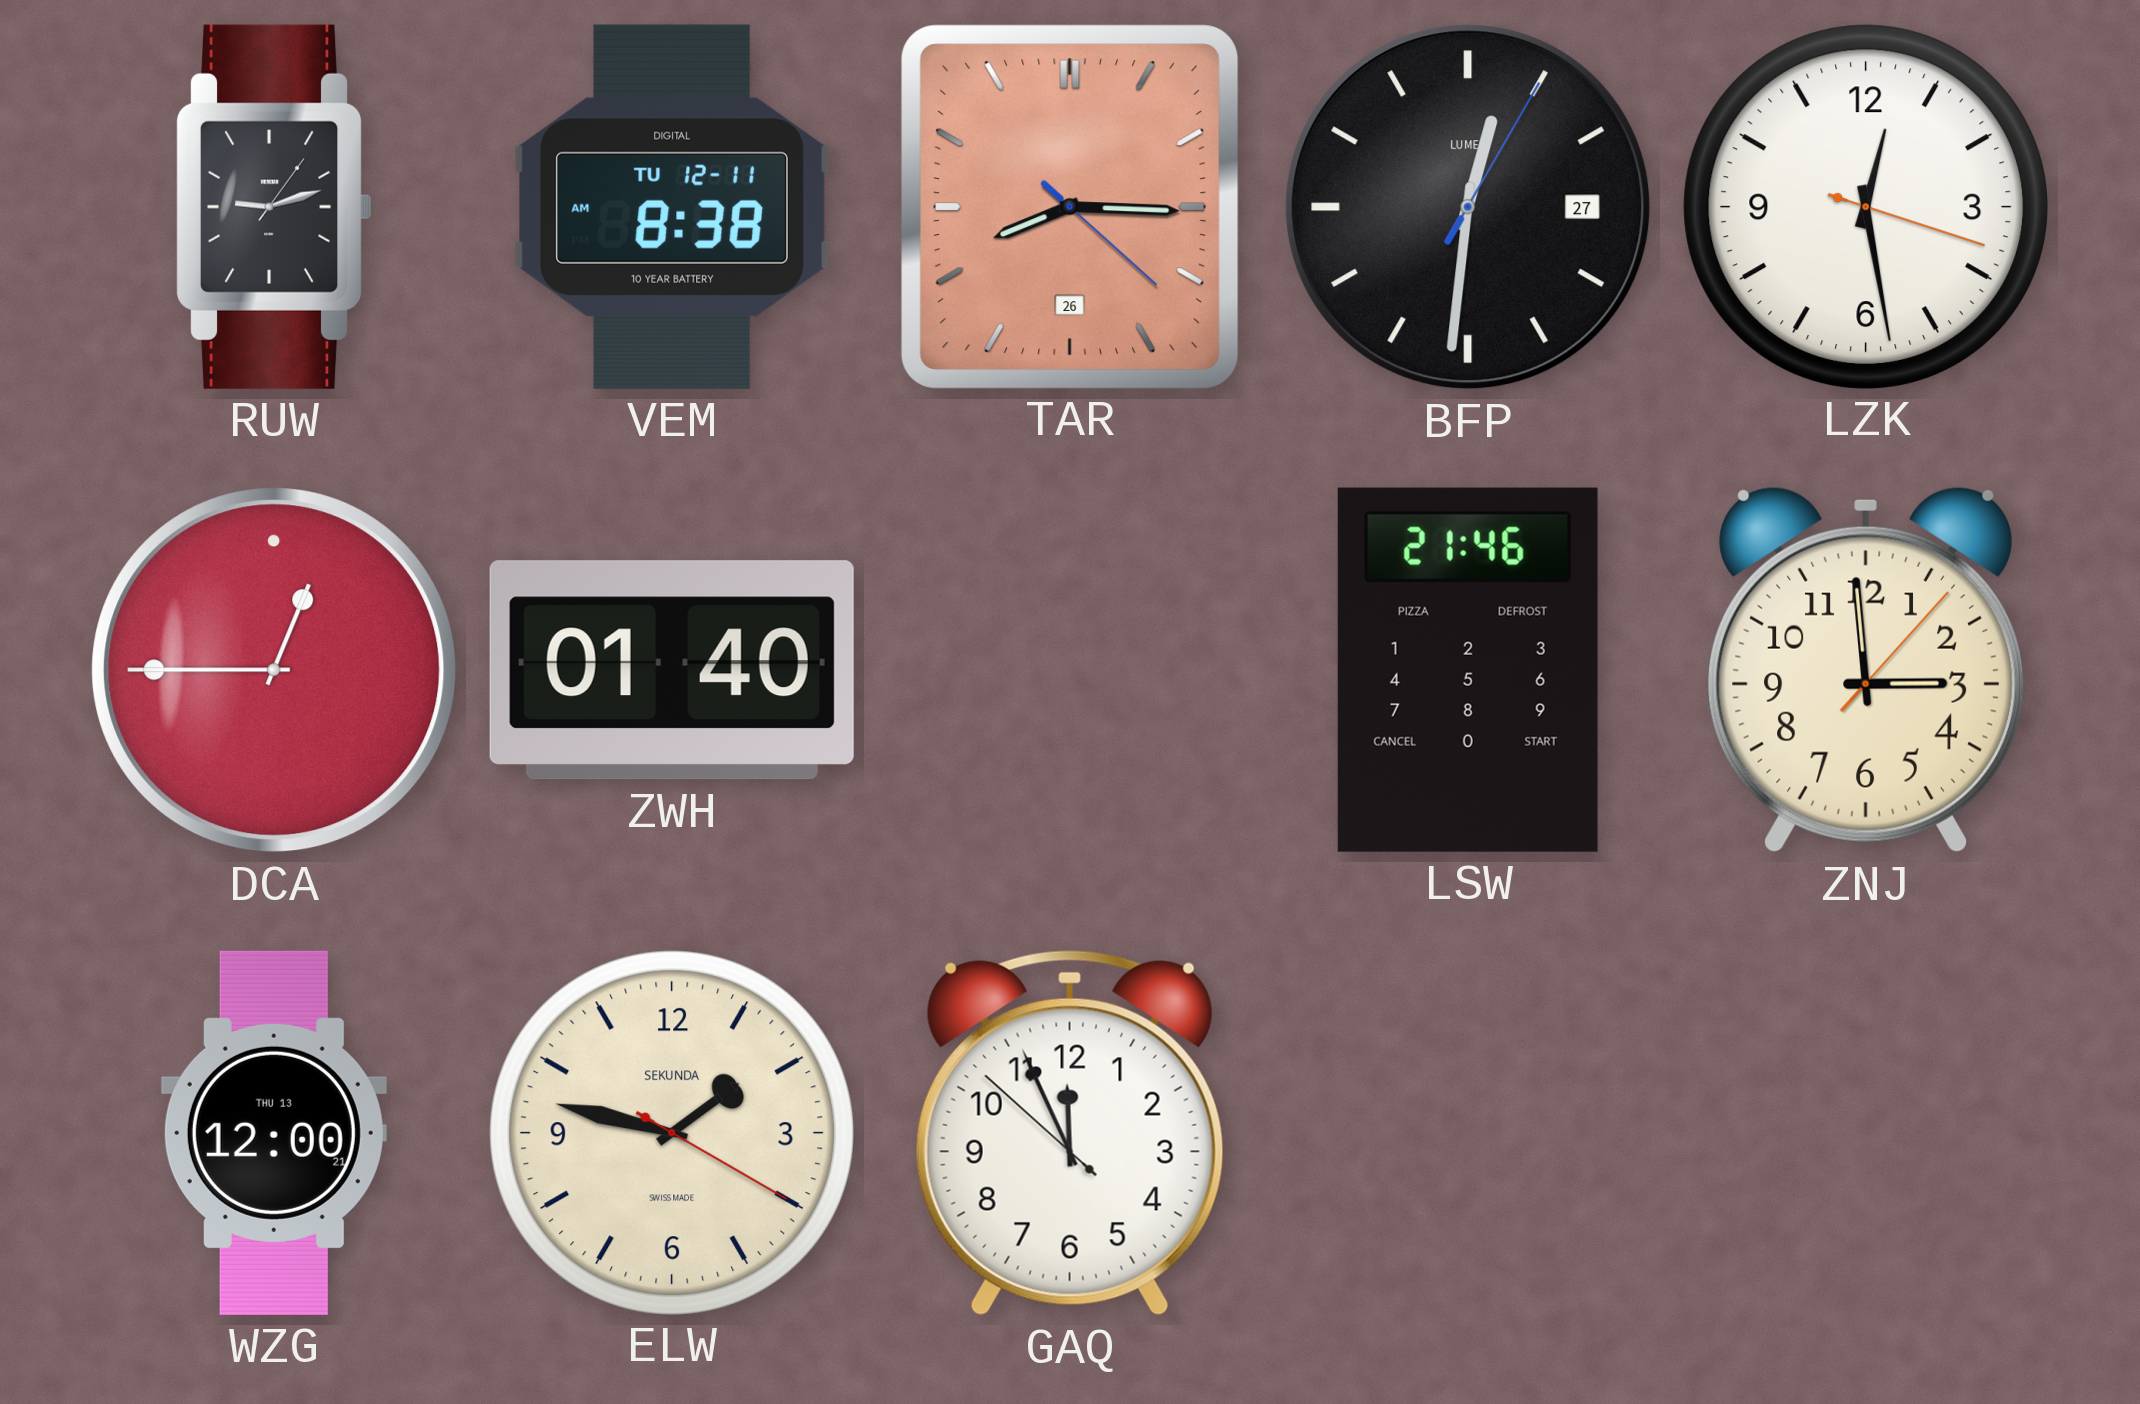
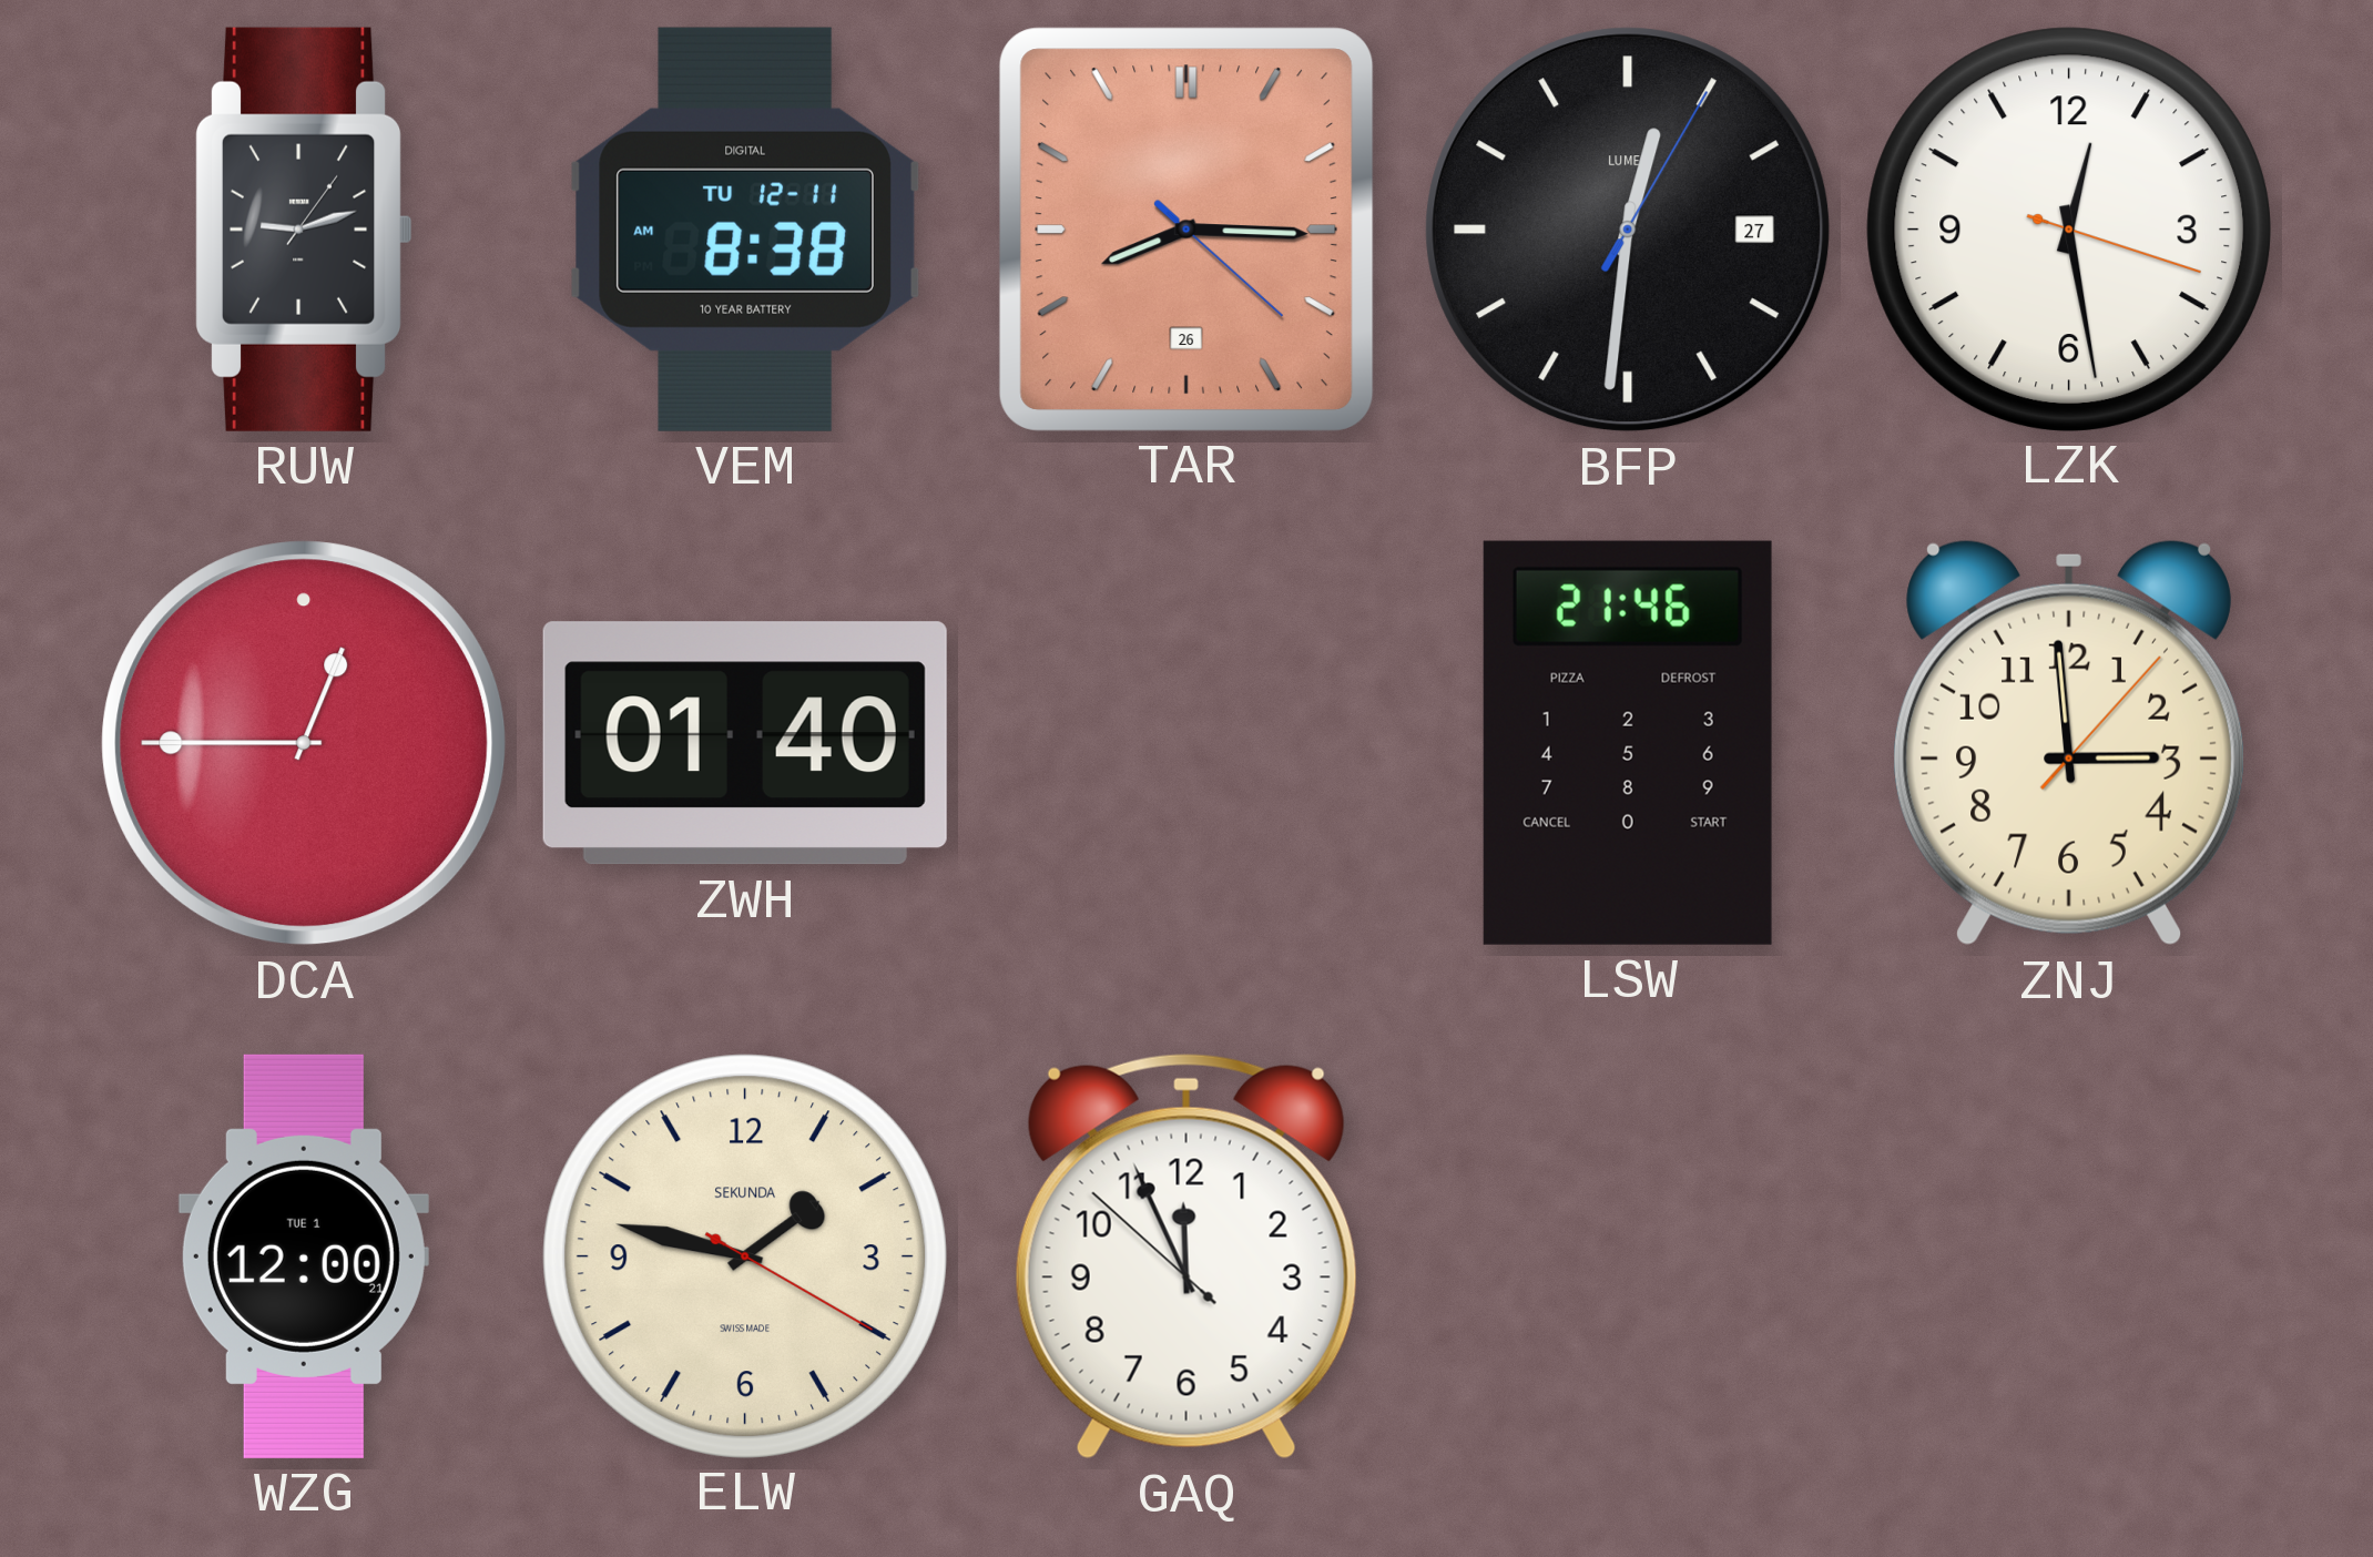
WZG date: THU 13 -> TUE 1
